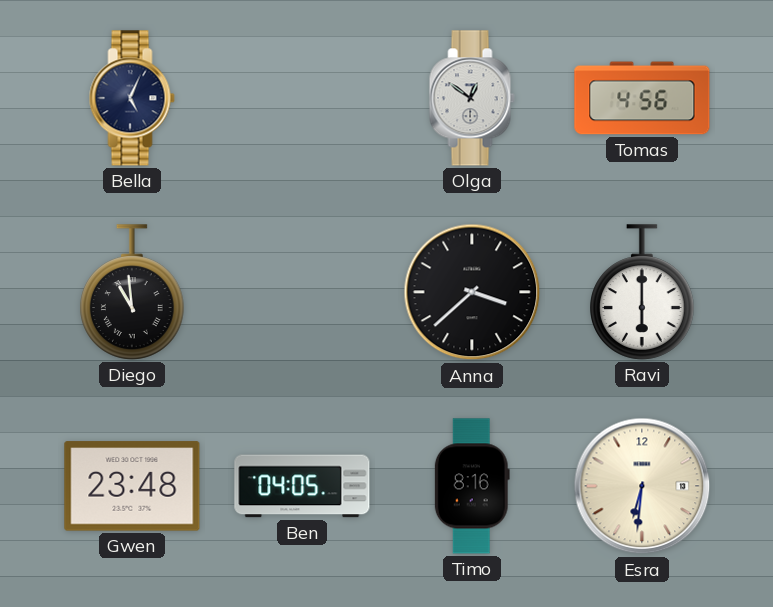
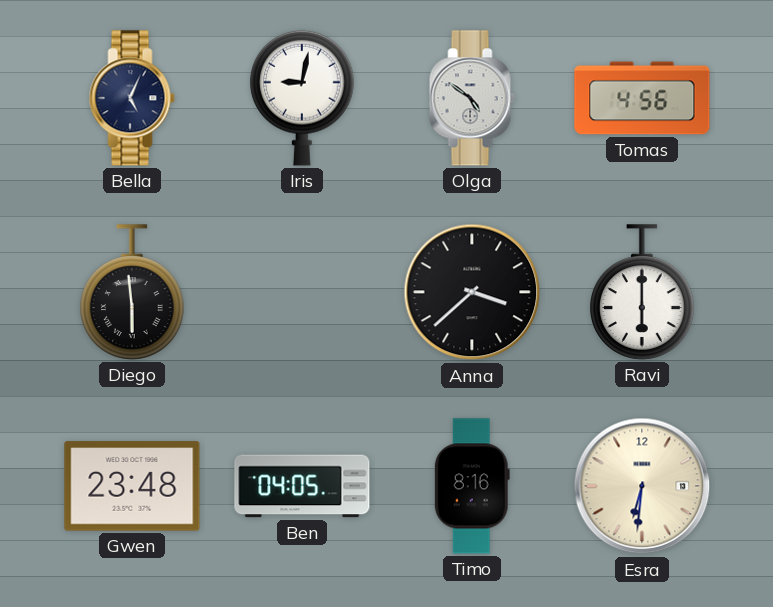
Iris: none -> 9:02
Olga: 12:51 -> 4:51
Diego: 10:59 -> 5:59
